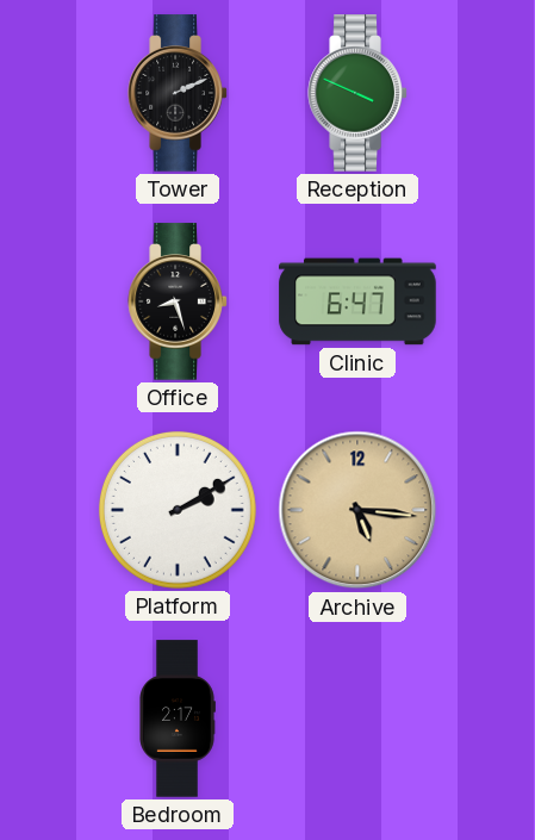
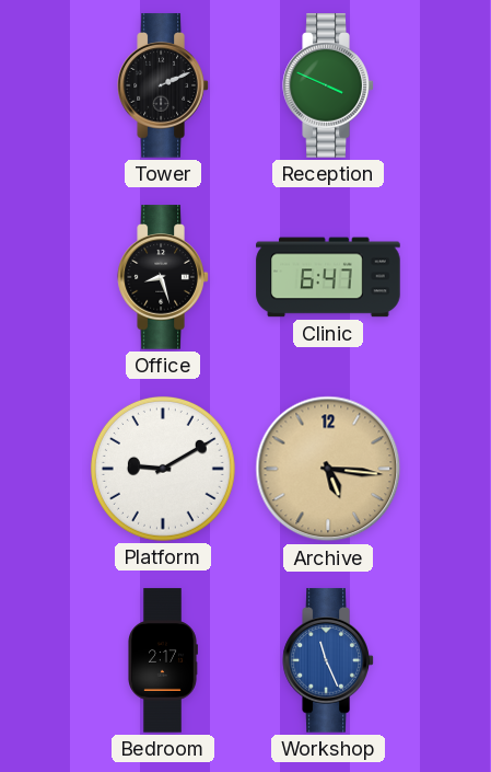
Platform: 2:10 -> 9:10
Workshop: none -> 11:26
